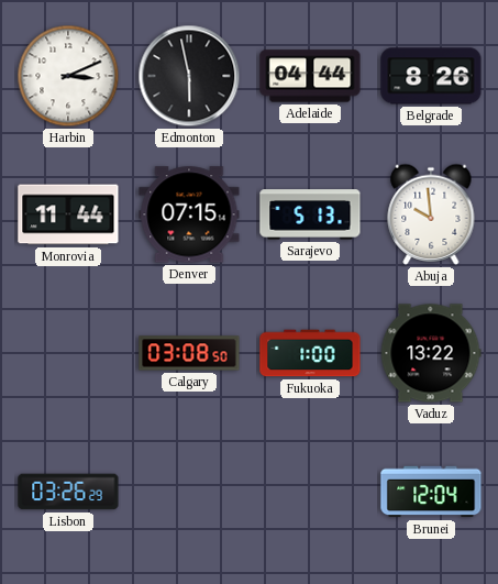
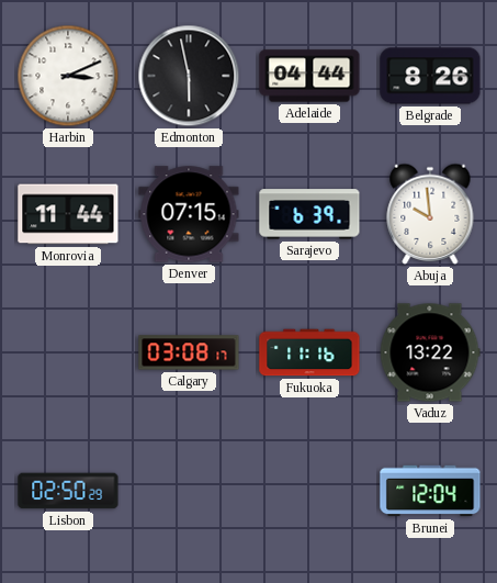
Sarajevo: 5:13 -> 6:39
Calgary: 03:08:50 -> 03:08:17
Fukuoka: 1:00 -> 11:16
Lisbon: 03:26 -> 02:50
